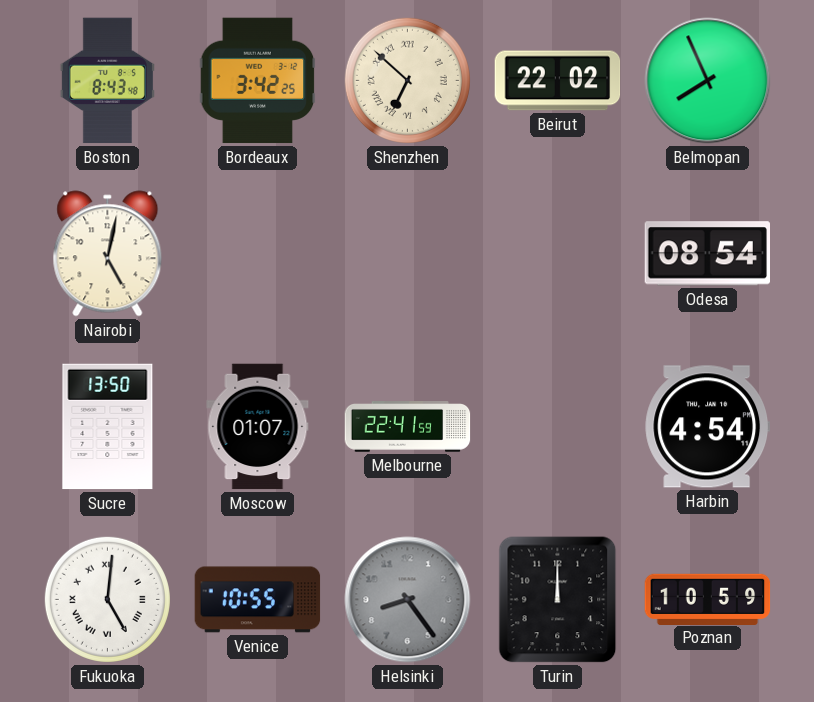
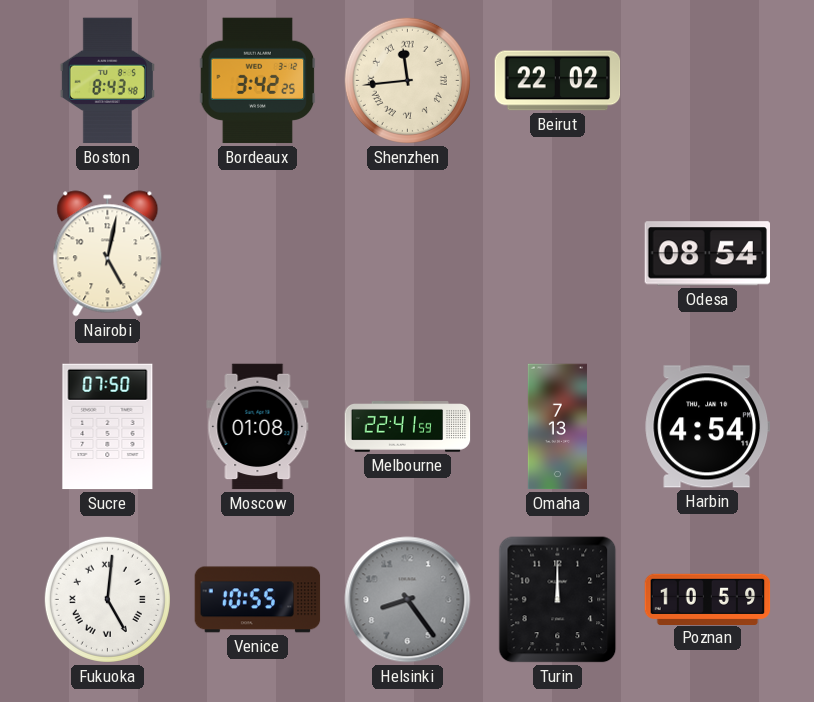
Shenzhen: 6:52 -> 11:44
Belmopan: 7:56 -> none
Sucre: 13:50 -> 07:50
Moscow: 01:07 -> 01:08
Omaha: none -> 7:13
